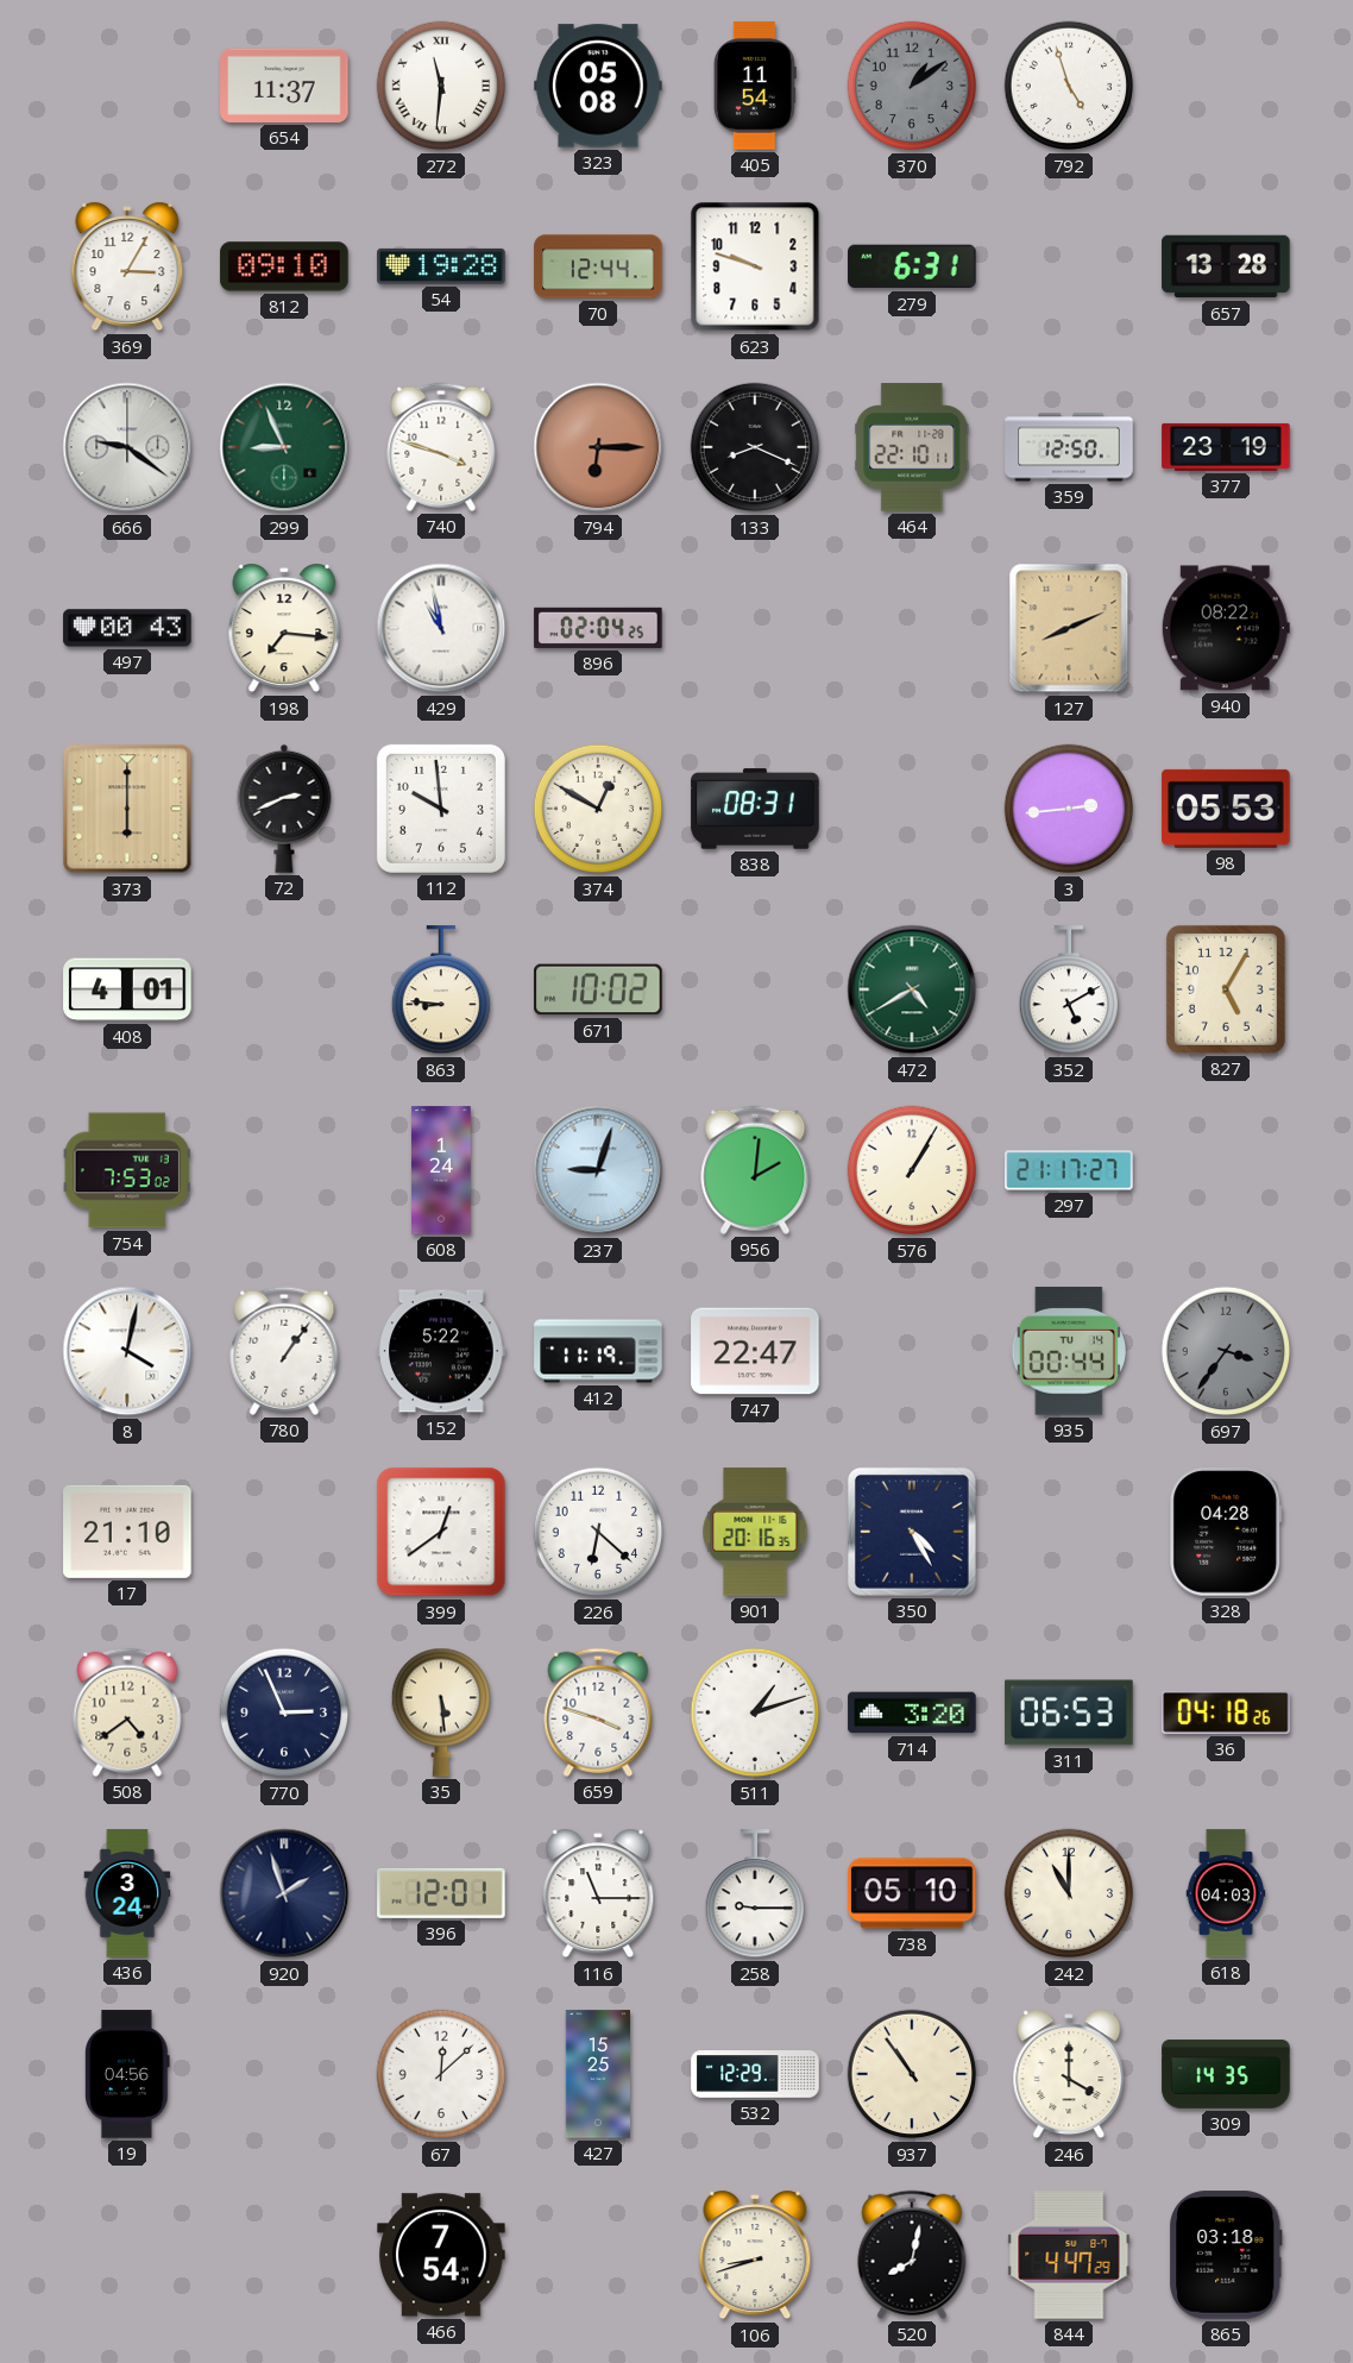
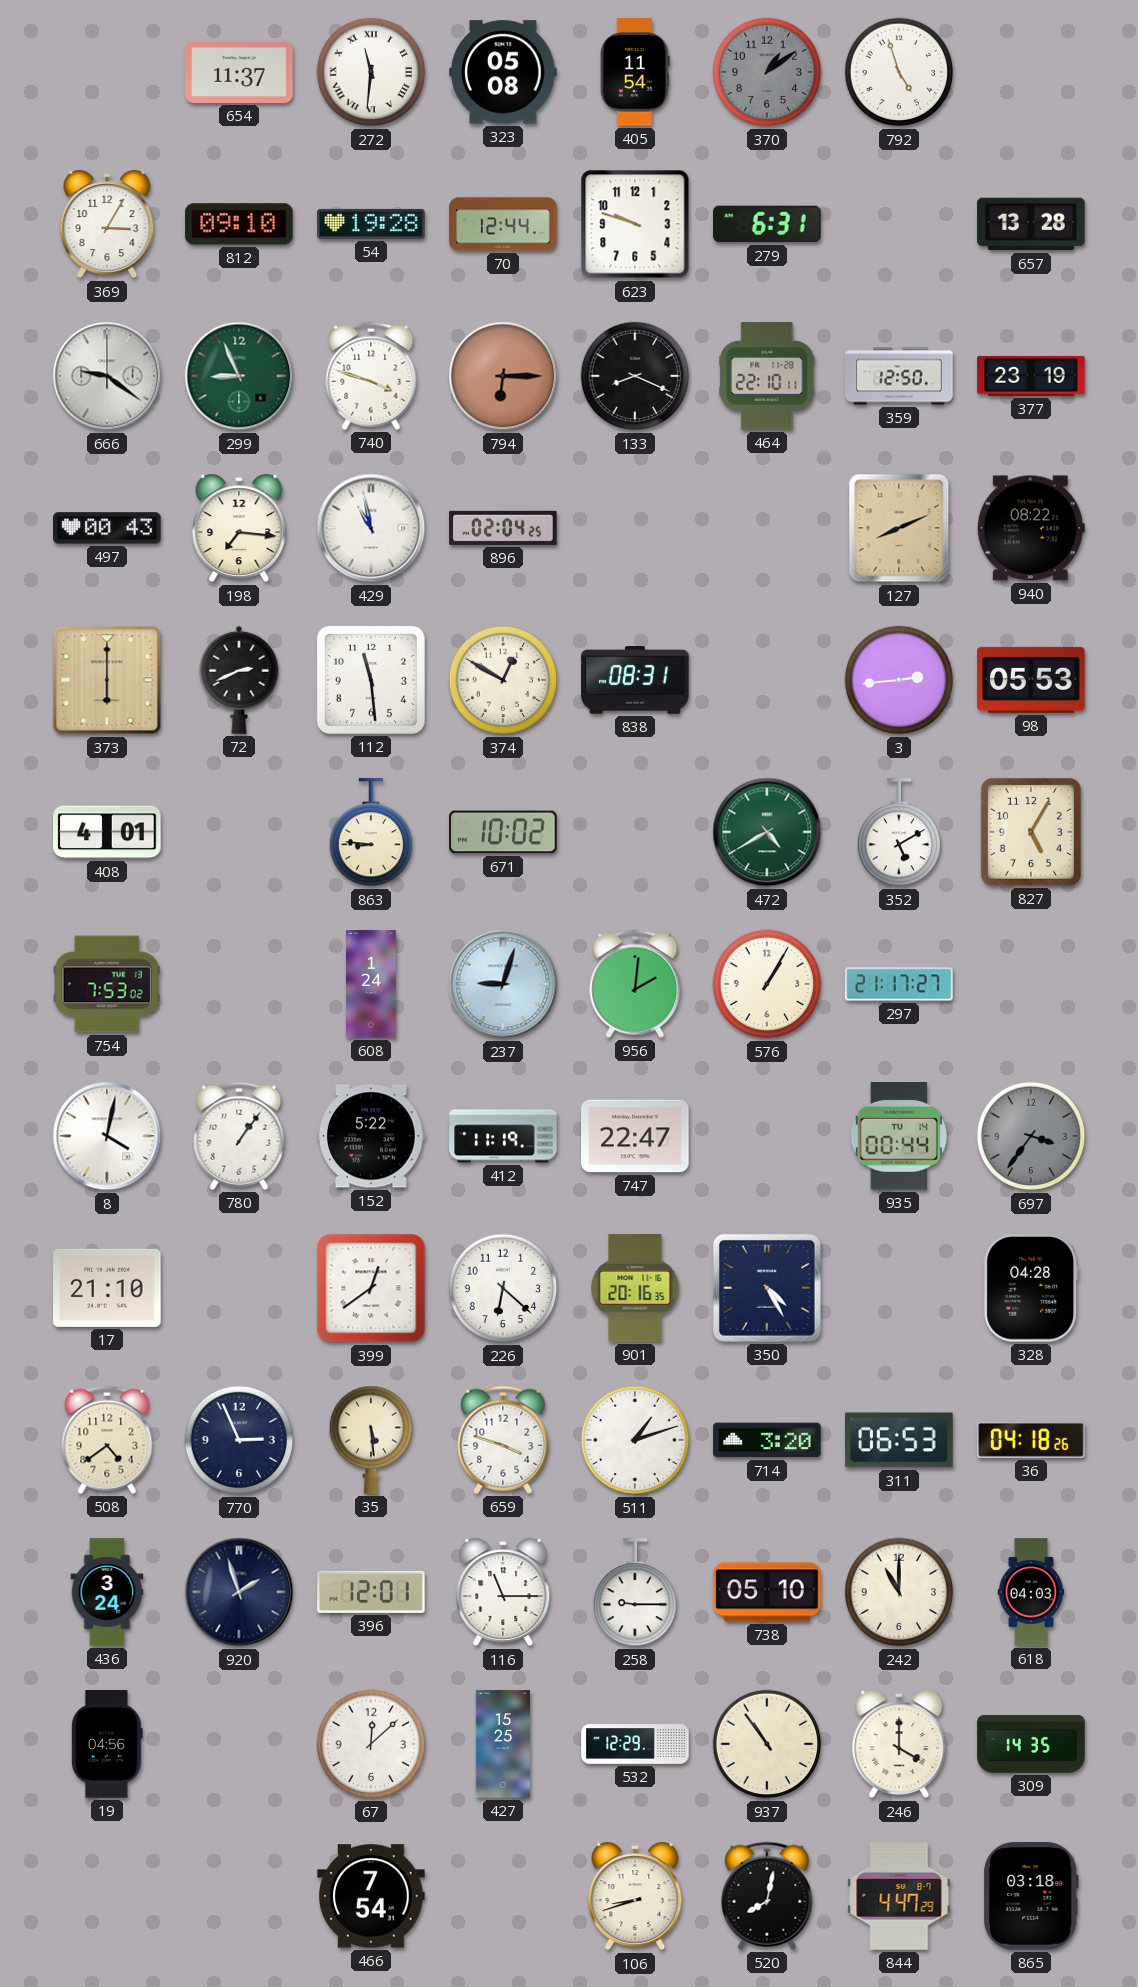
112: 9:59 -> 11:29
